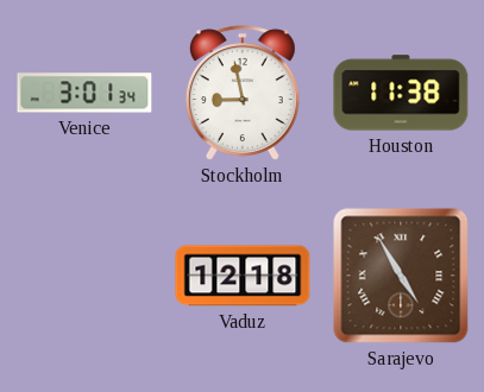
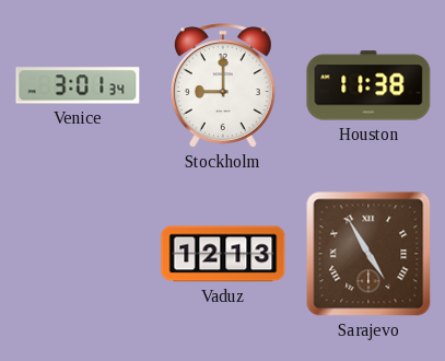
Stockholm: 8:58 -> 9:00
Vaduz: 12:18 -> 12:13
